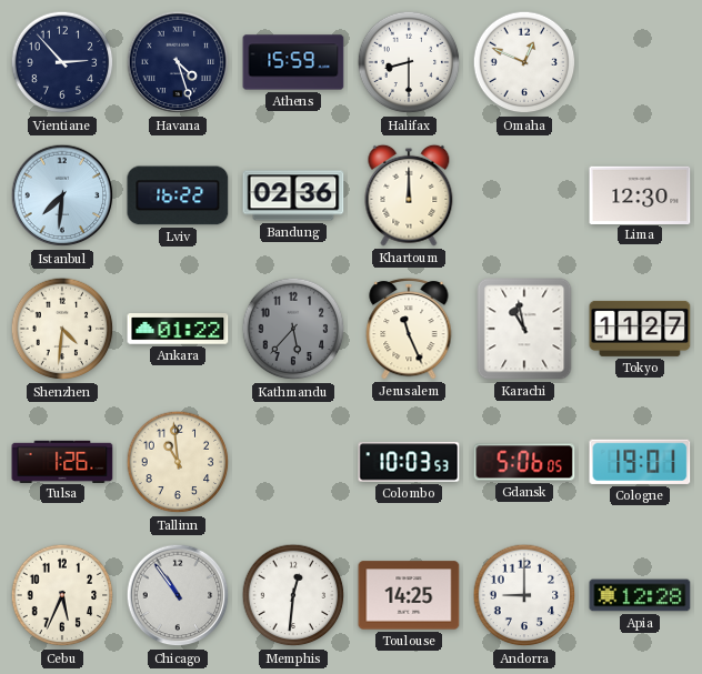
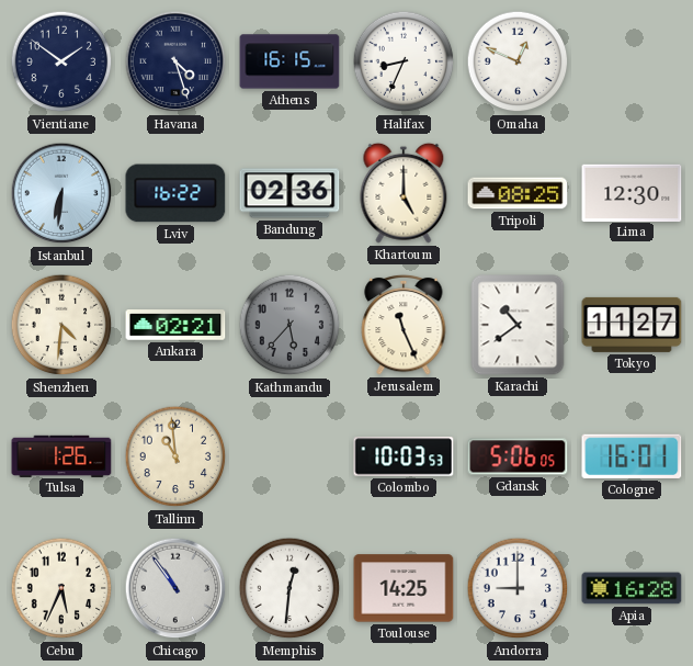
Vientiane: 2:53 -> 1:51
Athens: 15:59 -> 16:15
Halifax: 8:30 -> 8:34
Istanbul: 7:31 -> 6:31
Khartoum: 12:00 -> 5:00
Tripoli: none -> 08:25
Ankara: 01:22 -> 02:21
Karachi: 10:58 -> 10:39
Cologne: 19:01 -> 16:01
Apia: 12:28 -> 16:28
